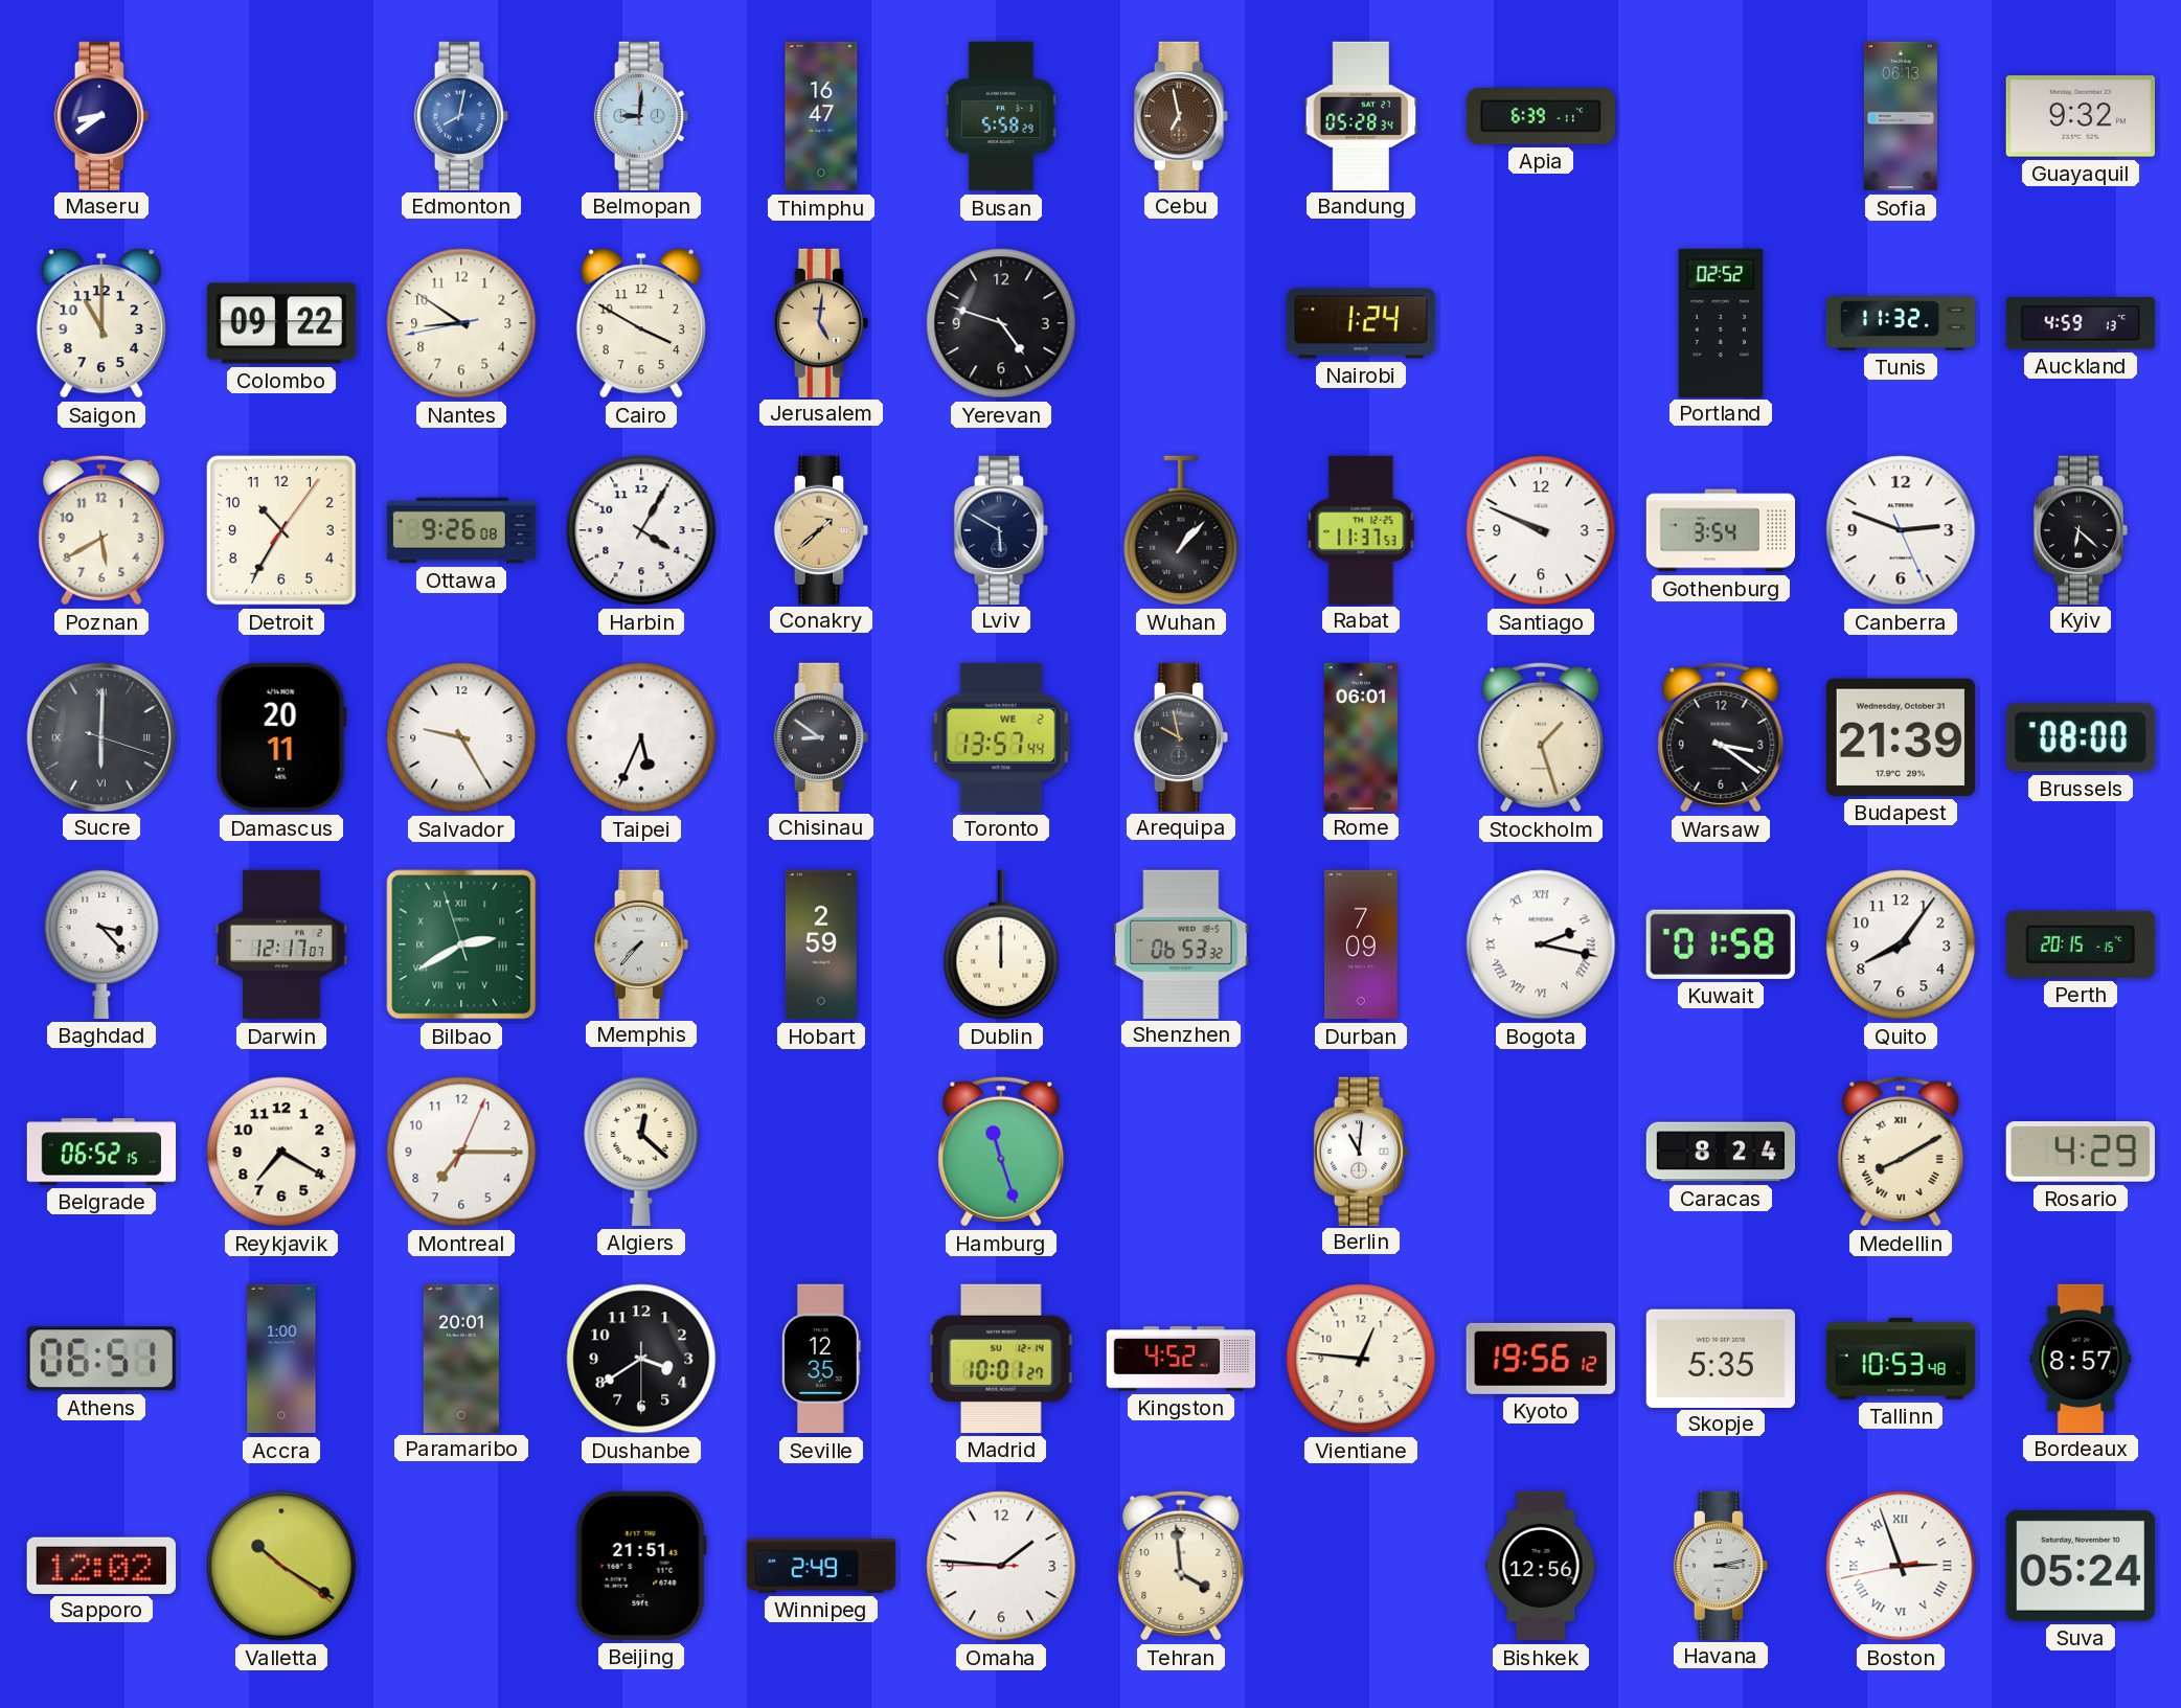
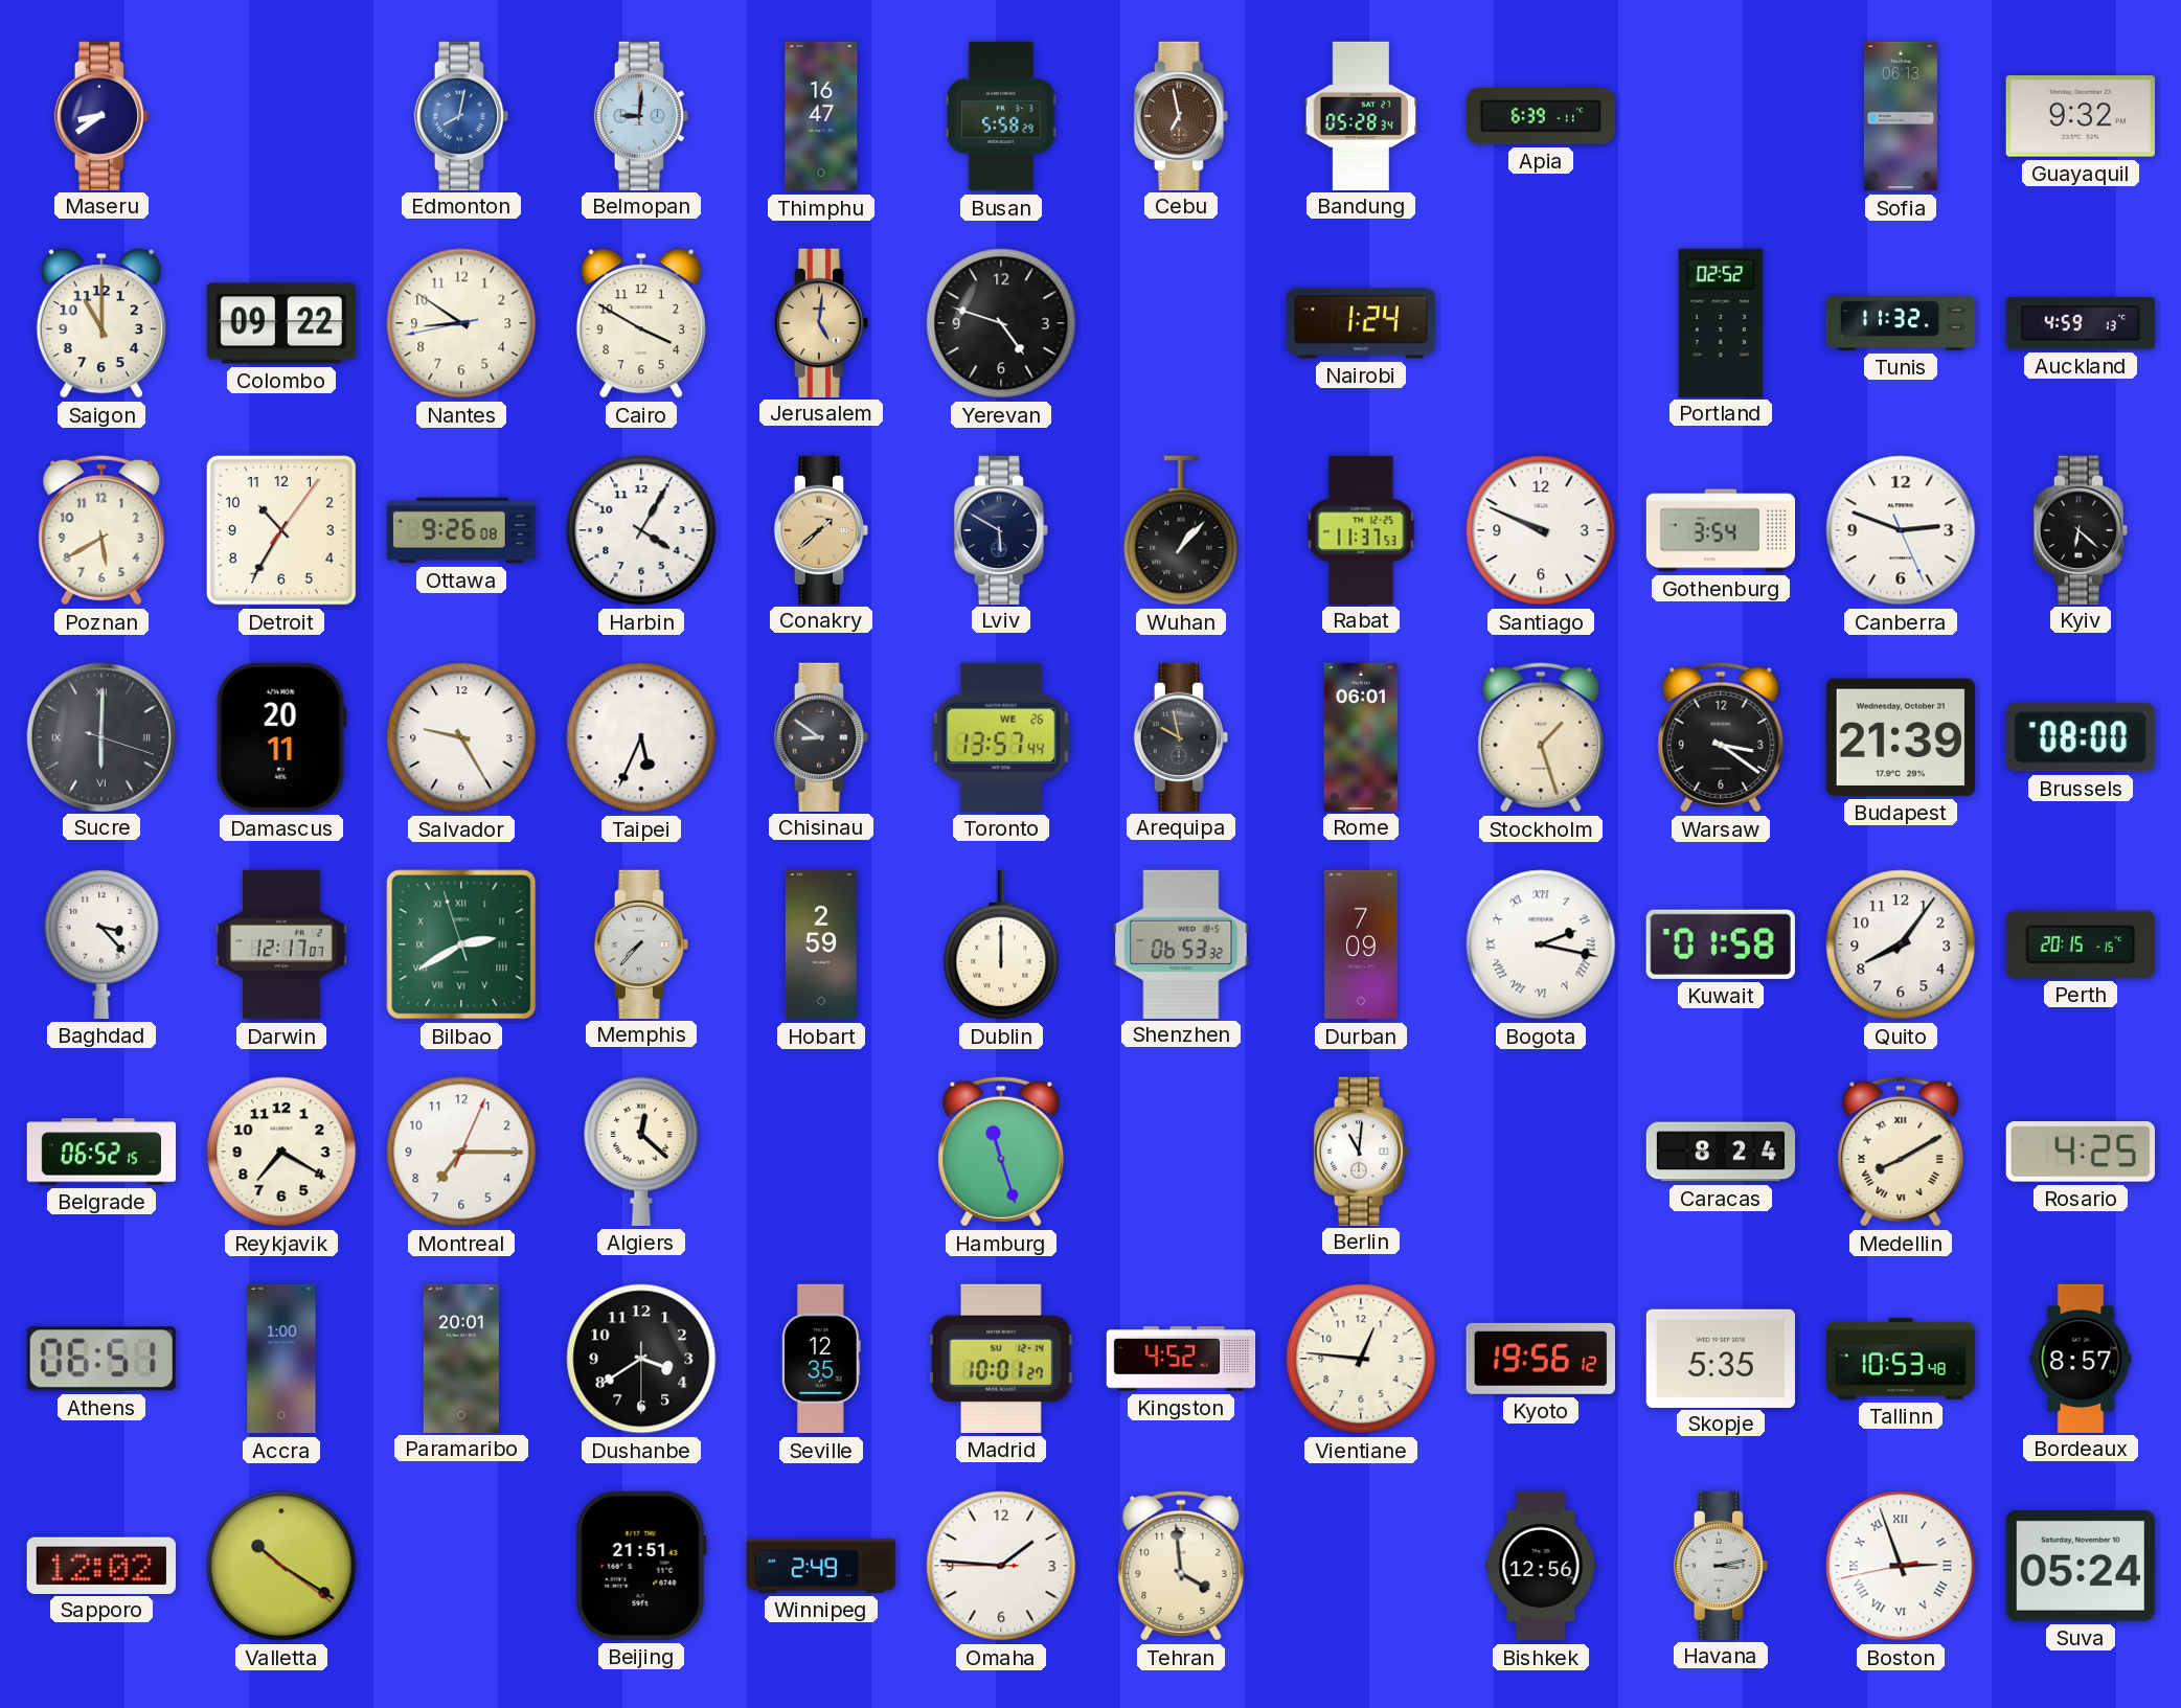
Toronto date: WE 2 -> WE 26
Rosario: 4:29 -> 4:25
